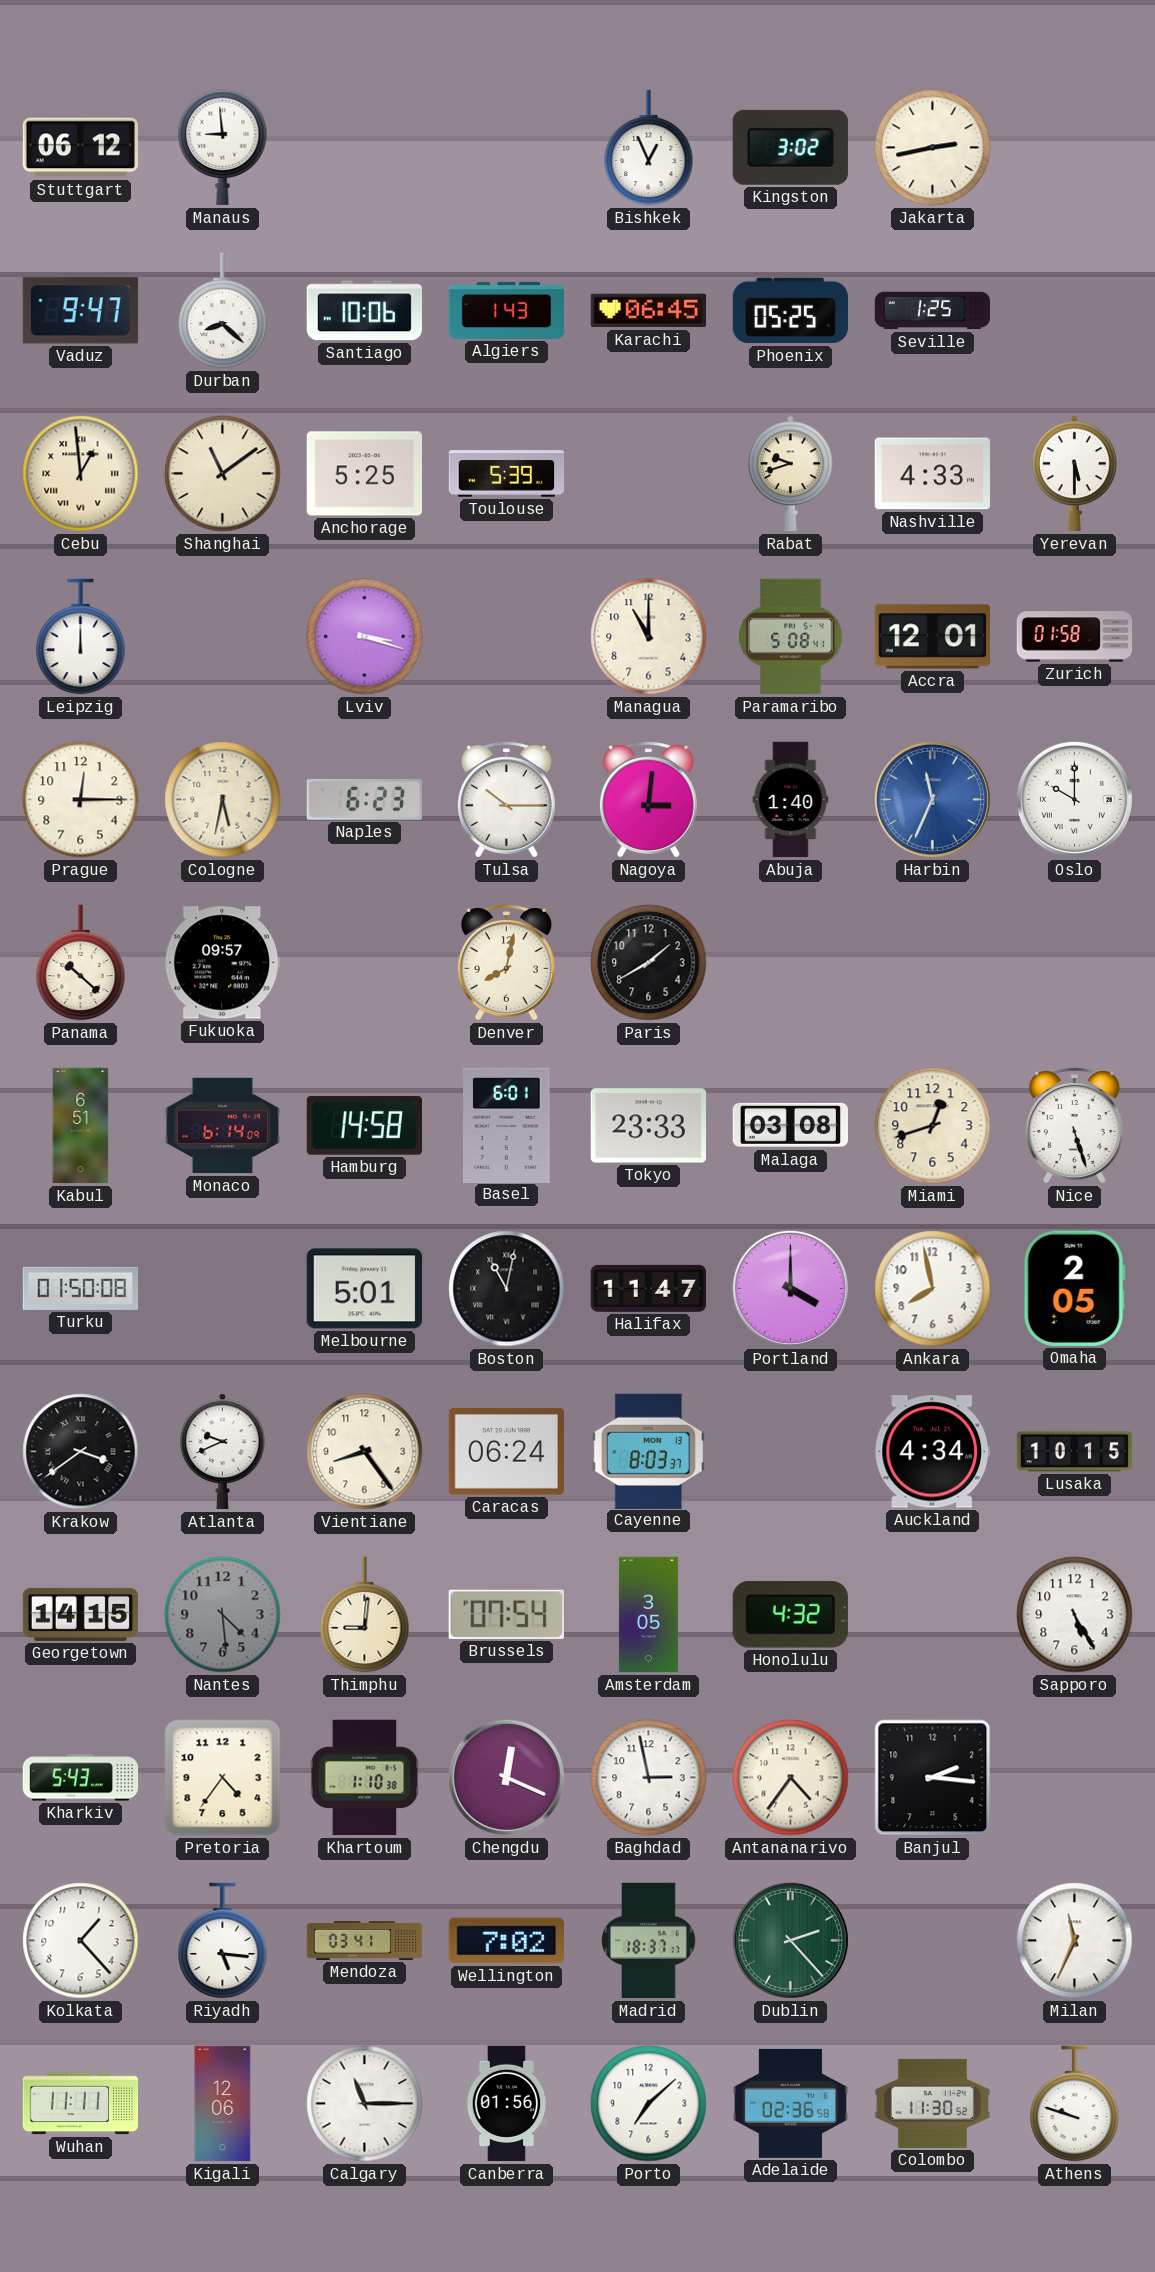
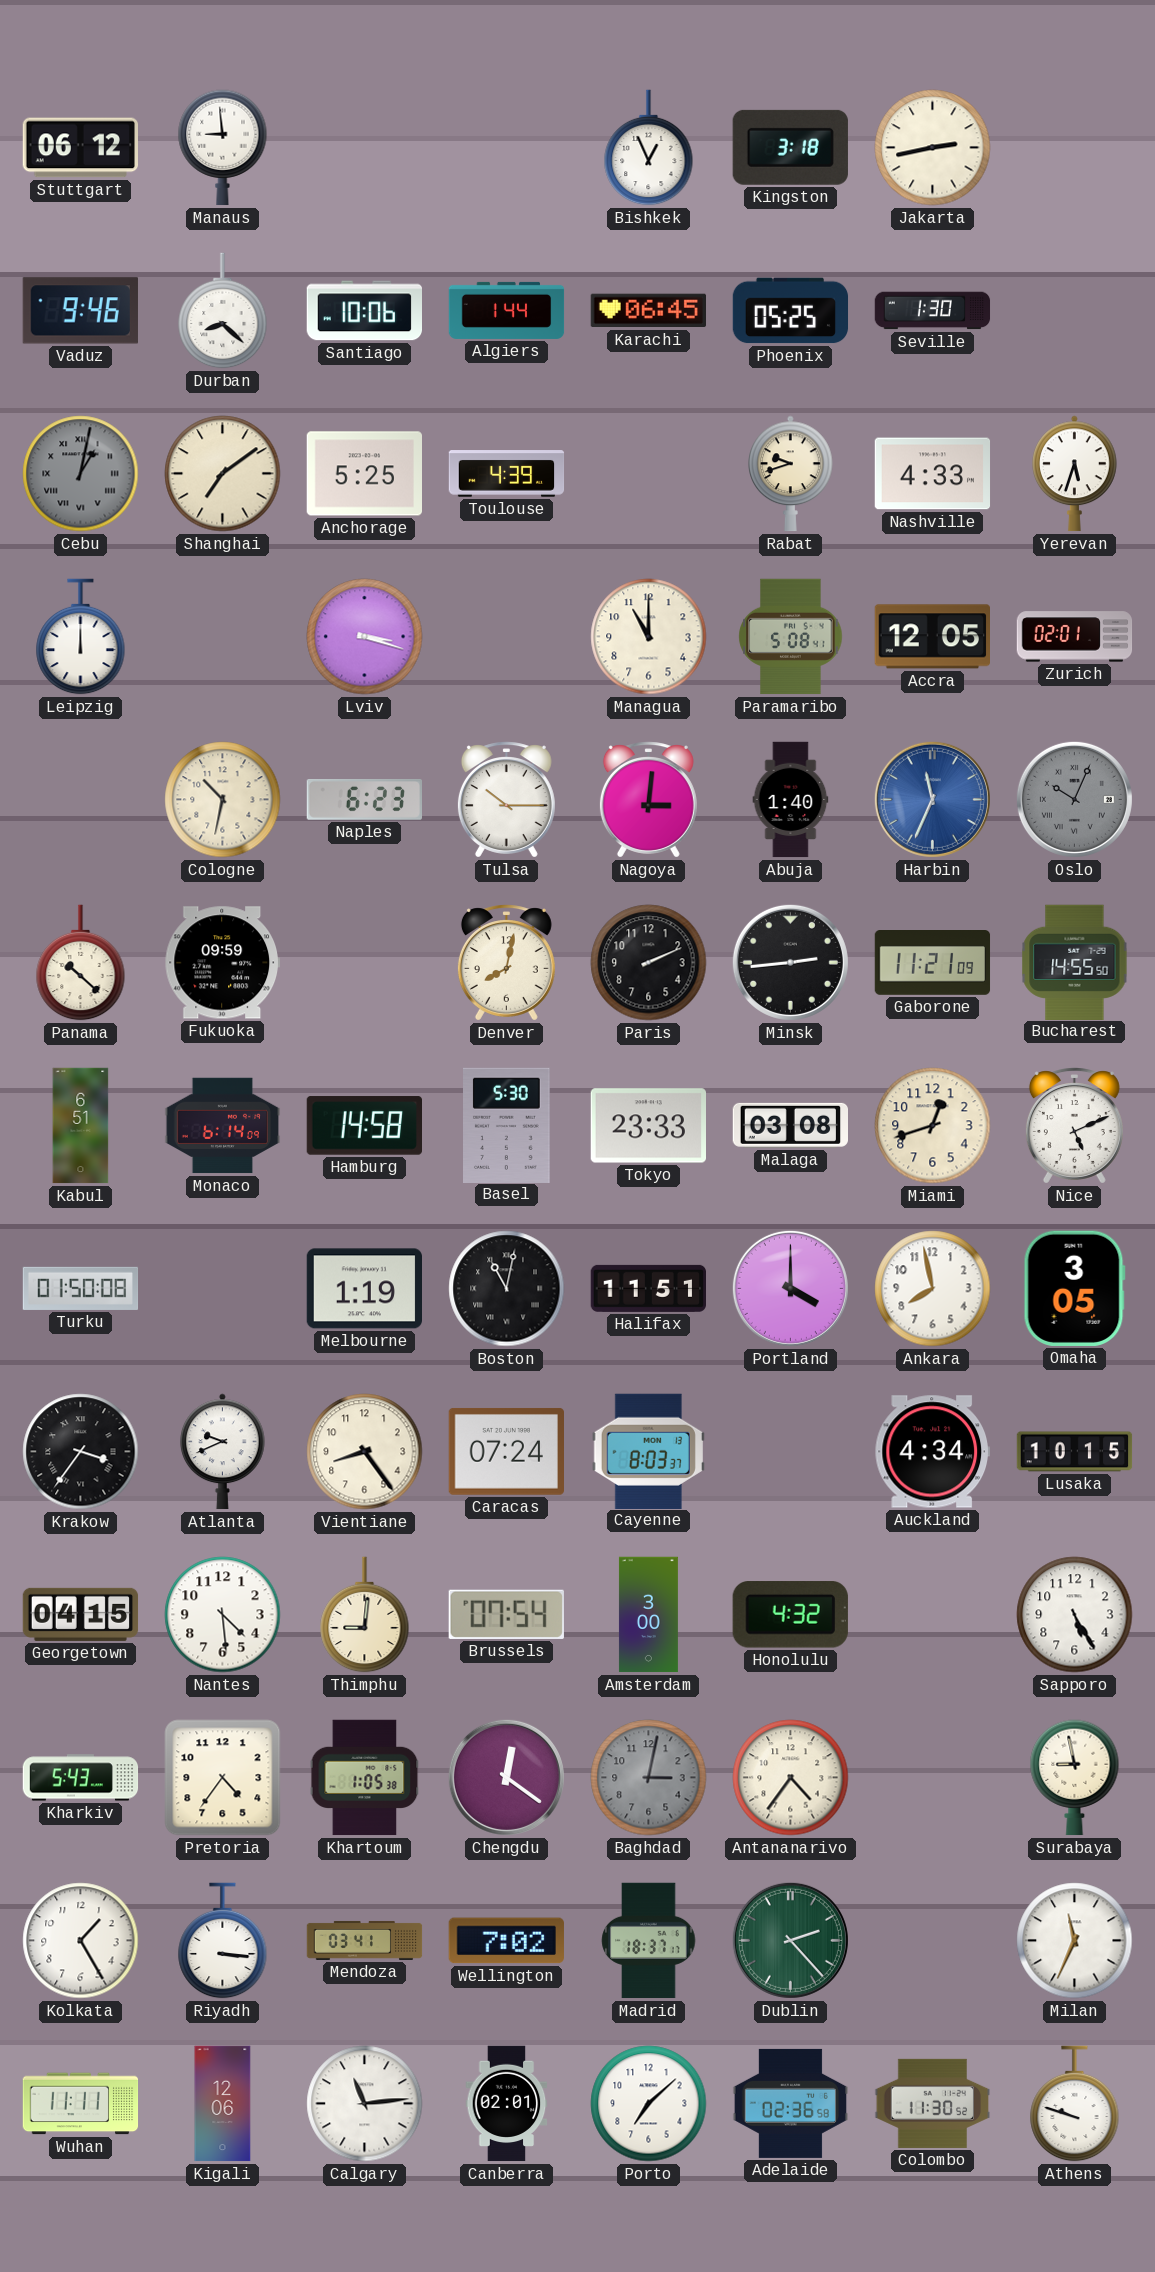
Kingston: 3:02 -> 3:18
Vaduz: 9:47 -> 9:46
Algiers: 1:43 -> 1:44
Seville: 1:25 -> 1:30
Cebu: 12:59 -> 1:02
Cebu dial: cream -> grey
Shanghai: 11:09 -> 7:09
Toulouse: 5:39 -> 4:39
Yerevan: 5:30 -> 5:33
Accra: 12:01 -> 12:05
Zurich: 01:58 -> 02:01
Prague: 12:15 -> none
Cologne: 5:32 -> 10:32
Oslo: 10:00 -> 10:04
Oslo dial: white -> grey
Fukuoka: 09:57 -> 09:59
Paris: 1:40 -> 2:11
Minsk: none -> 2:44
Gaborone: none -> 11:21
Bucharest: none -> 14:55
Basel: 6:01 -> 5:30
Nice: 5:27 -> 5:11
Melbourne: 5:01 -> 1:19
Halifax: 11:47 -> 11:51
Omaha: 2:05 -> 3:05
Krakow: 3:39 -> 3:36
Caracas: 06:24 -> 07:24
Georgetown: 14:15 -> 04:15
Nantes dial: grey -> white
Amsterdam: 3:05 -> 3:00
Khartoum: 1:10 -> 1:05
Chengdu: 12:19 -> 12:21
Baghdad: 2:58 -> 3:02
Baghdad dial: white -> grey
Banjul: 2:16 -> none
Surabaya: none -> 8:58
Kolkata: 1:23 -> 1:25
Riyadh: 5:16 -> 3:16
Calgary: 11:15 -> 11:14
Canberra: 01:56 -> 02:01
